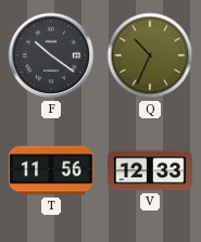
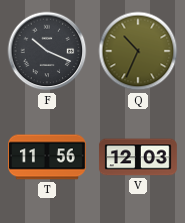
F: 10:21 -> 10:19
V: 12:33 -> 12:03
